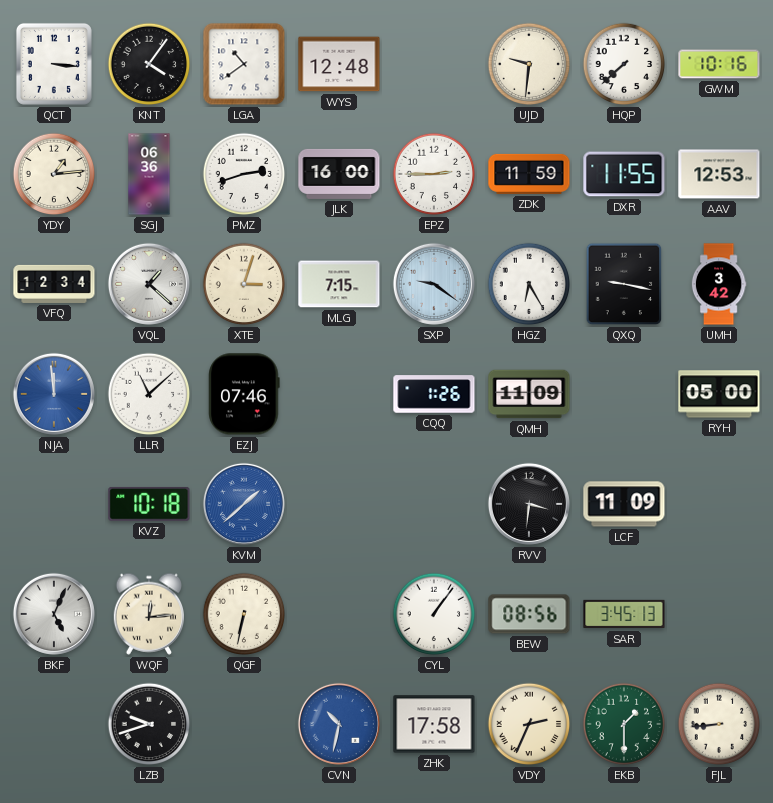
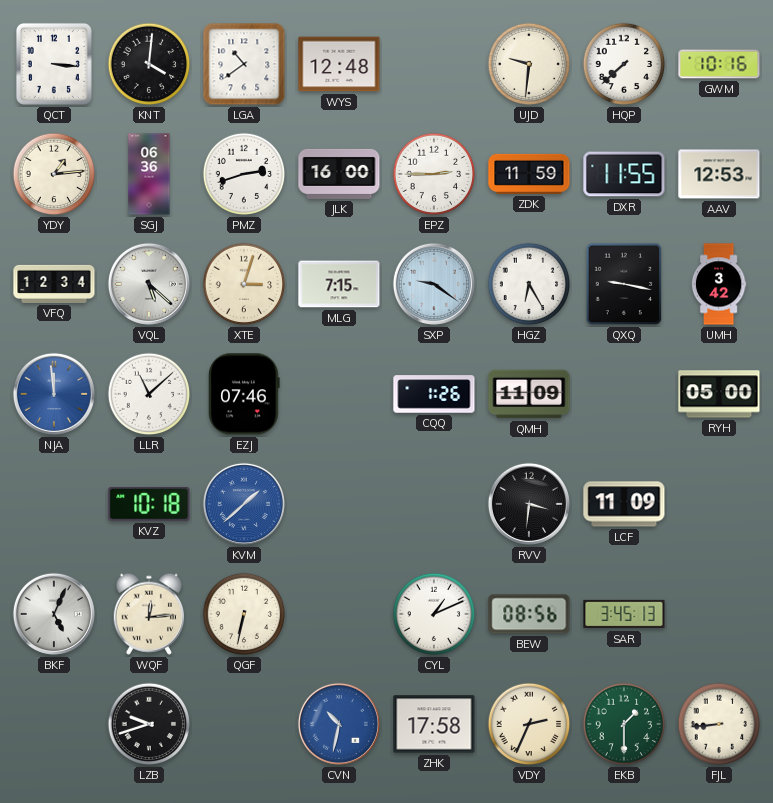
KNT: 4:06 -> 4:01
VQL: 1:22 -> 5:22
CYL: 1:06 -> 1:11
